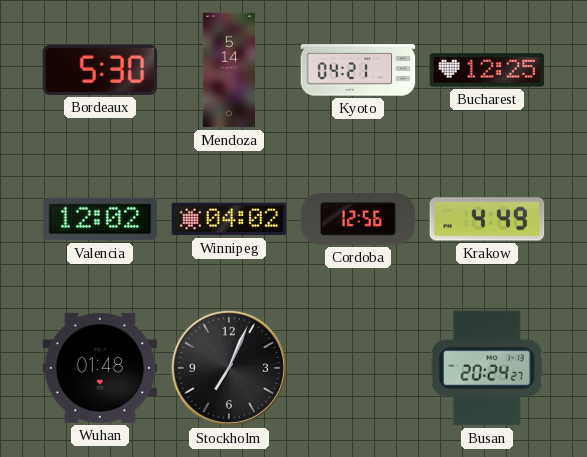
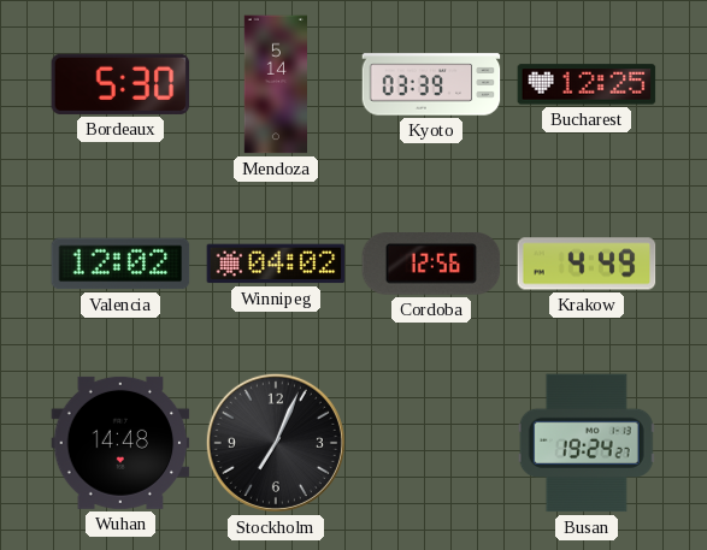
Kyoto: 04:21 -> 03:39
Wuhan: 01:48 -> 14:48
Busan: 20:24 -> 19:24
